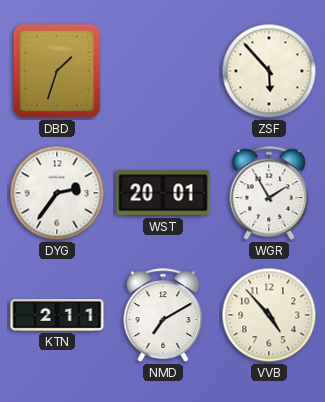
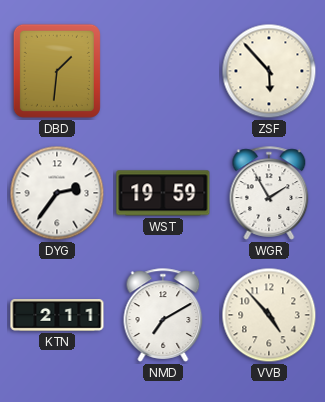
DBD: 1:33 -> 1:31
WST: 20:01 -> 19:59
